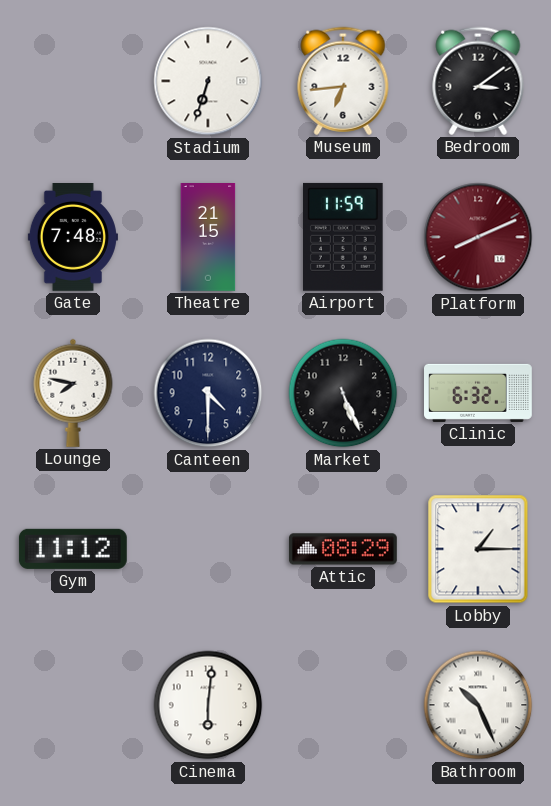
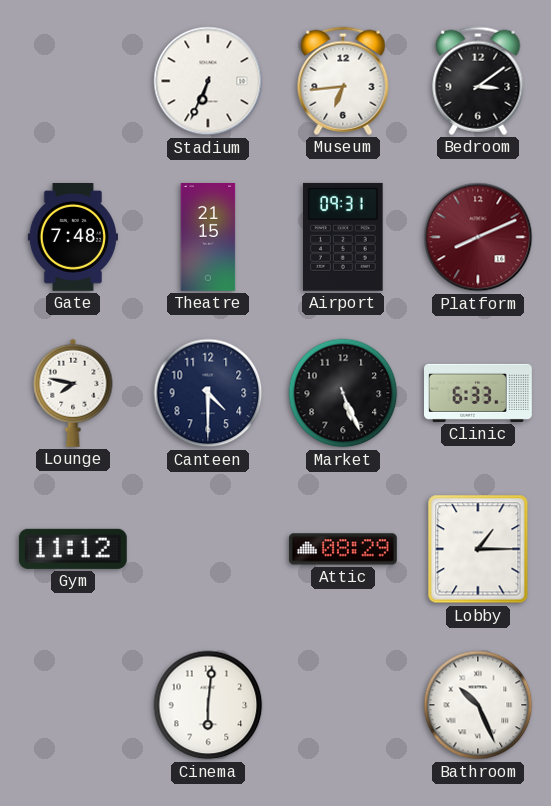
Stadium: 6:33 -> 6:34
Airport: 11:59 -> 09:31
Clinic: 6:32 -> 6:33
